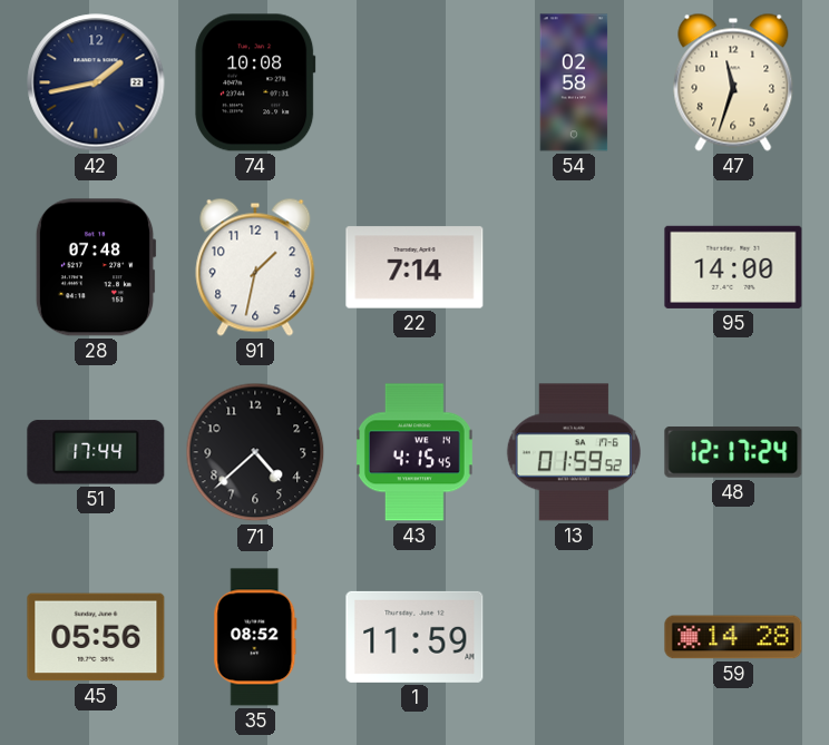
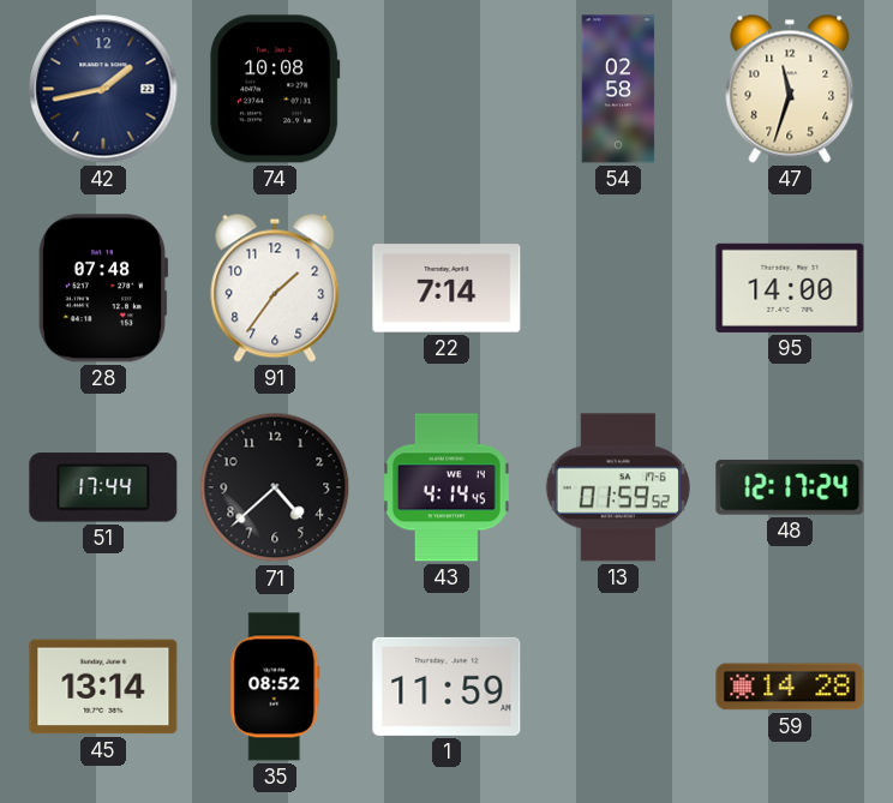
91: 1:32 -> 1:36
43: 4:15 -> 4:14
45: 05:56 -> 13:14
